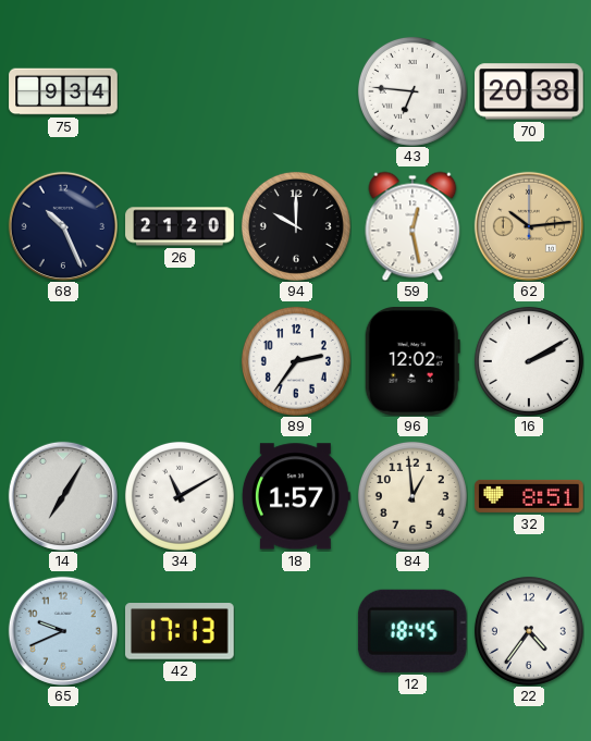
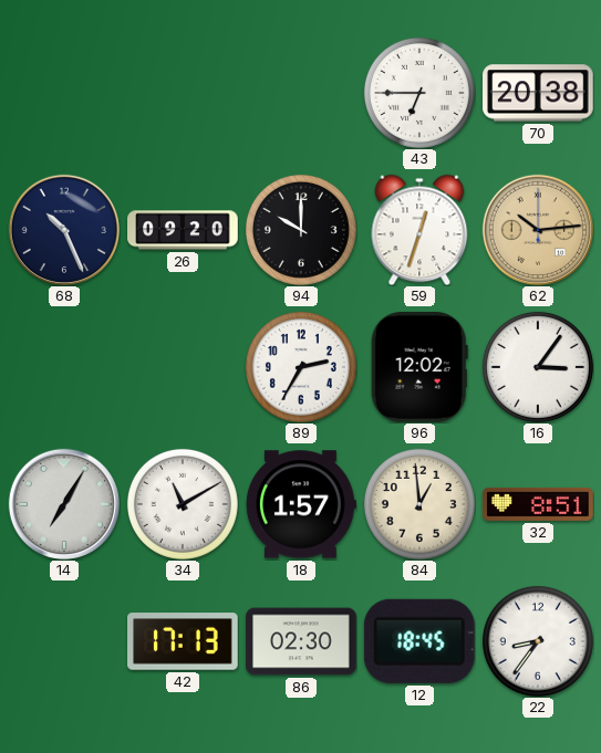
75: 9:34 -> none
43: 6:46 -> 6:45
26: 21:20 -> 09:20
59: 12:28 -> 12:33
89: 2:36 -> 2:35
16: 2:10 -> 3:06
65: 9:41 -> none
86: none -> 02:30
22: 4:36 -> 8:36
